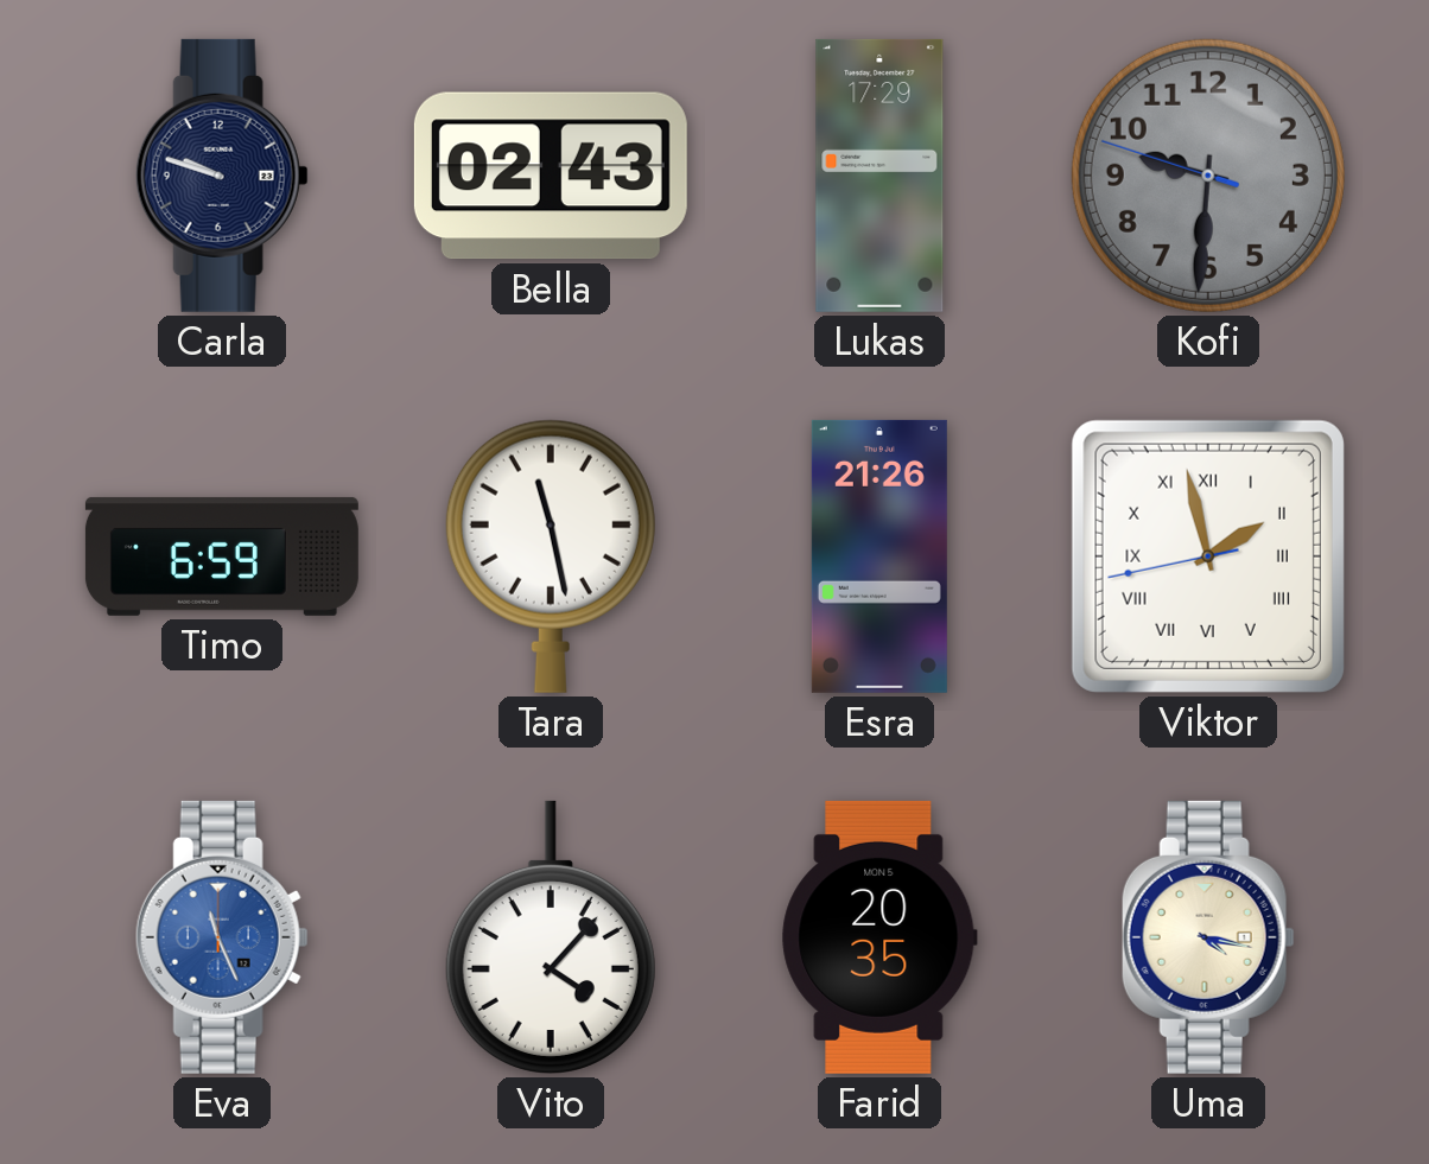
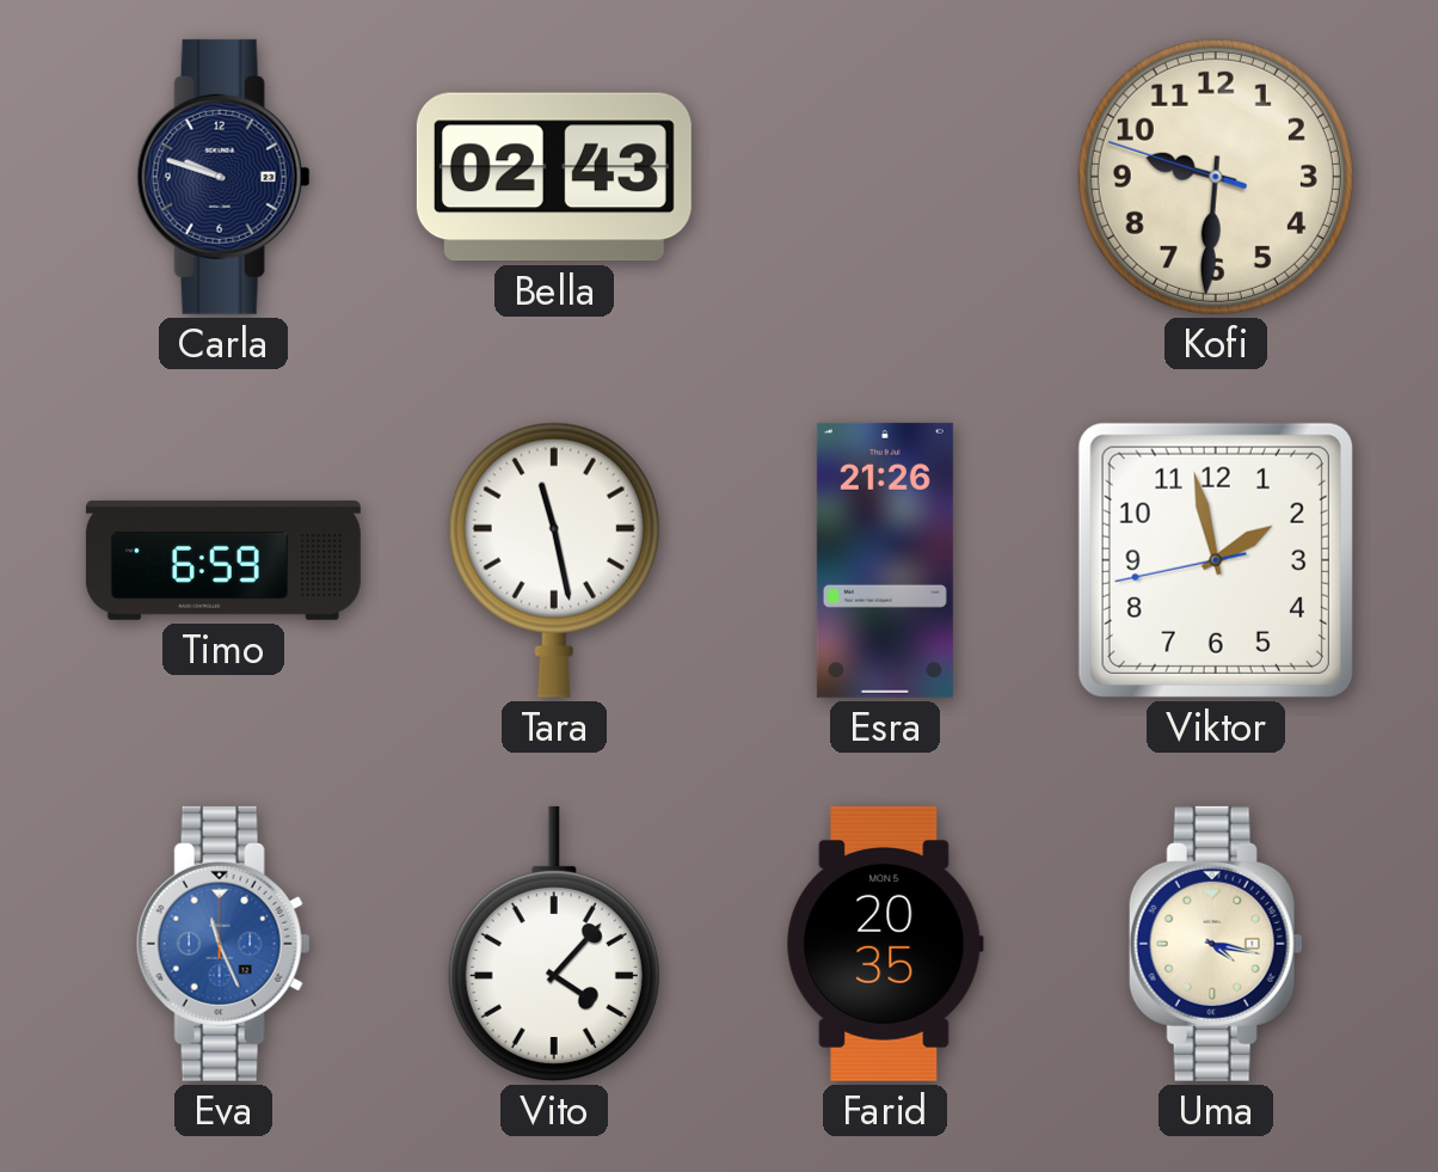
Lukas: 17:29 -> none
Kofi dial: grey -> cream
Viktor numerals: Roman -> Arabic
